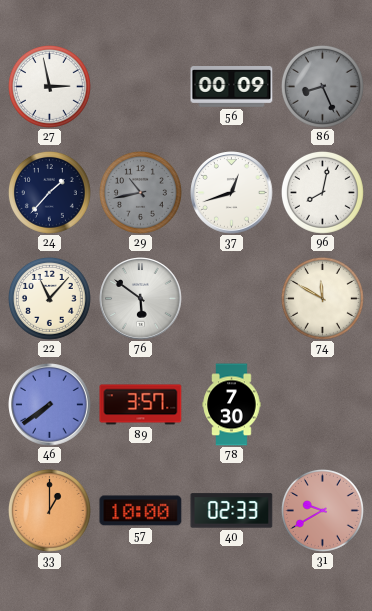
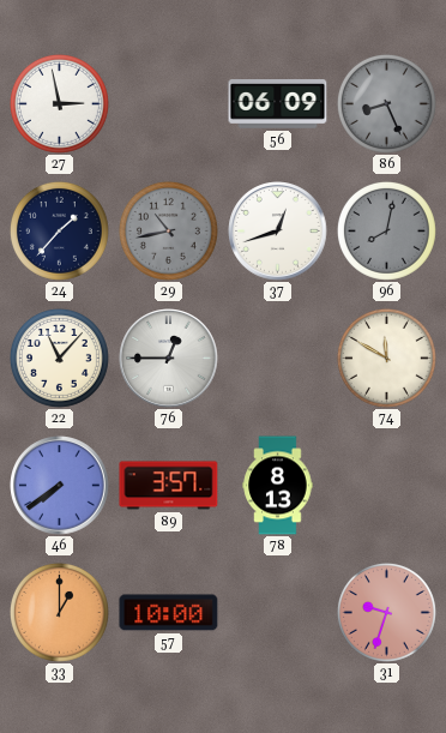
56: 00:09 -> 06:09
96 dial: white -> grey
76: 5:51 -> 12:45
78: 7:30 -> 8:13
40: 02:33 -> none
31: 9:40 -> 9:33
